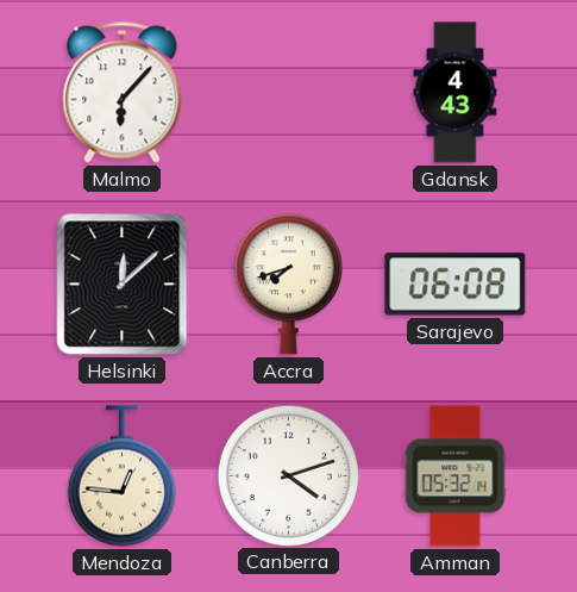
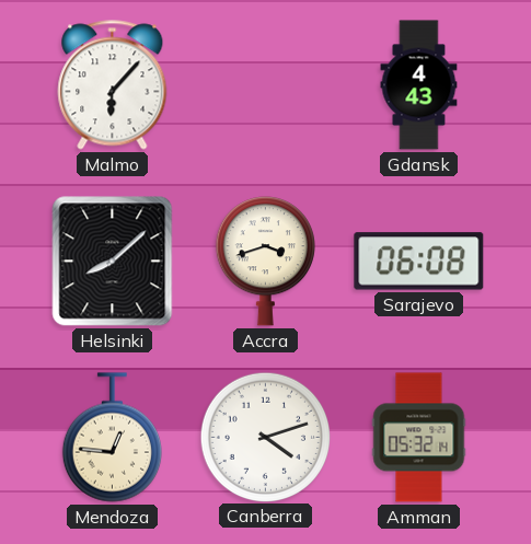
Helsinki: 12:08 -> 8:08
Accra: 7:42 -> 3:42
